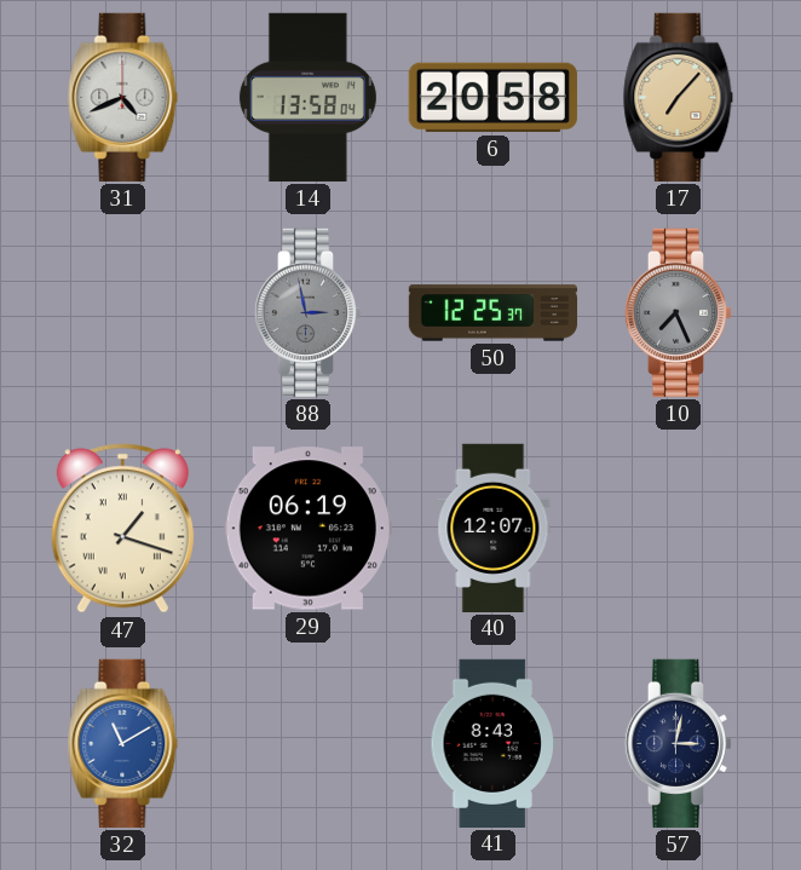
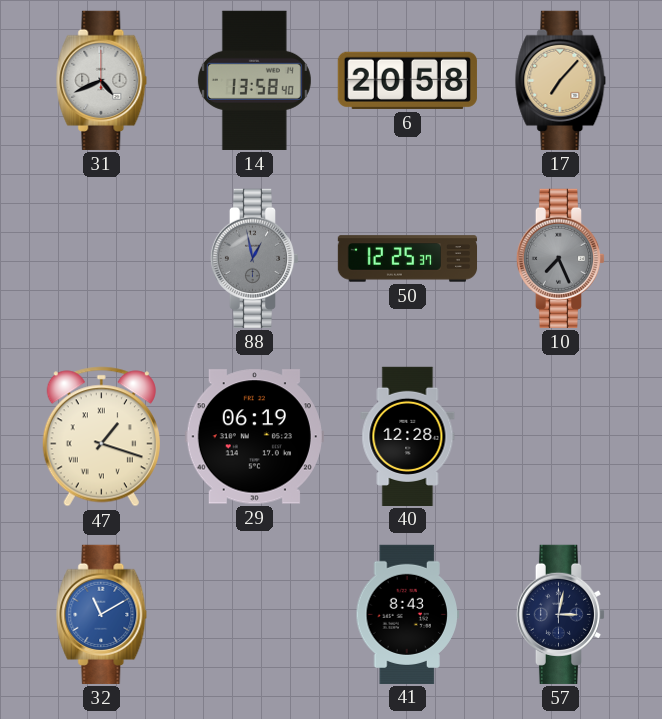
14: 13:58:04 -> 13:58:40
88: 2:58 -> 12:58
40: 12:07 -> 12:28
